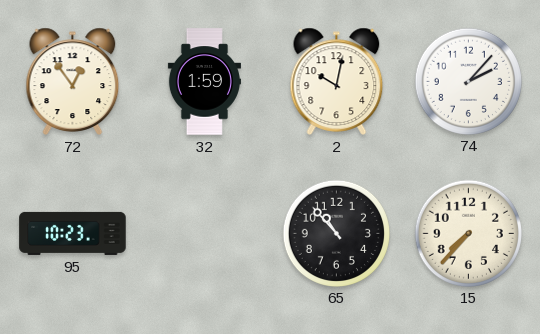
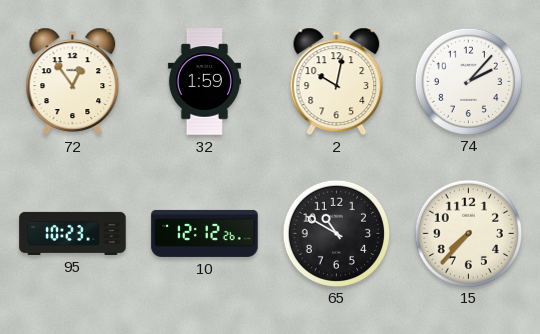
10: none -> 12:12
65: 10:53 -> 10:50
